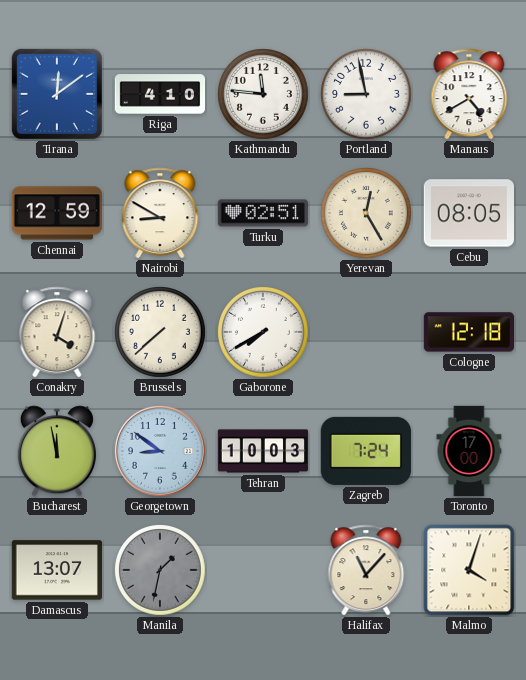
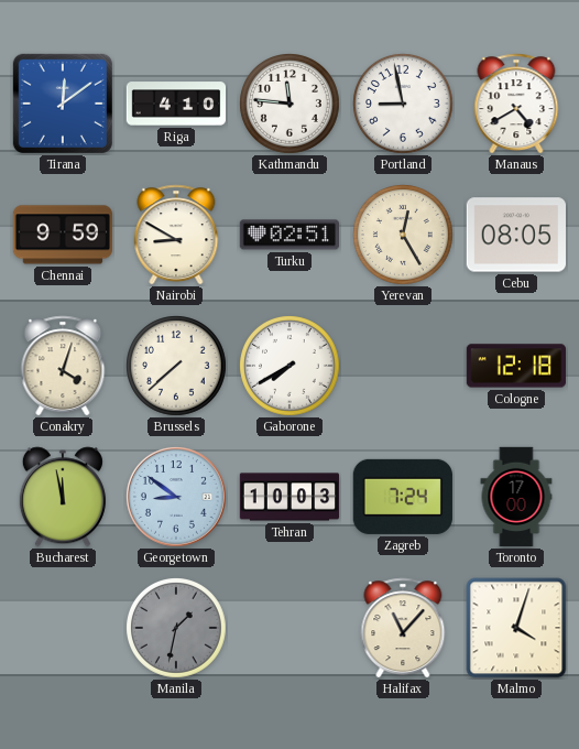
Chennai: 12:59 -> 9:59
Damascus: 13:07 -> none
